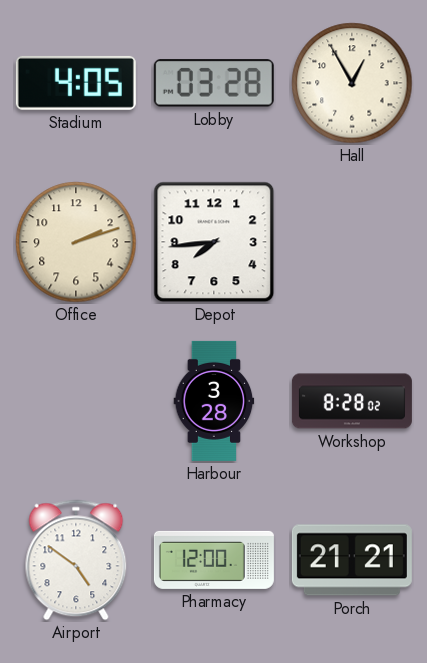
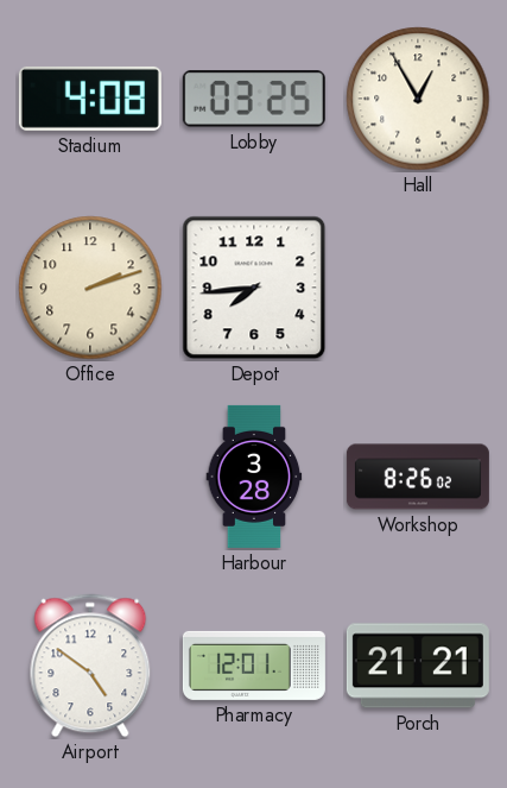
Stadium: 4:05 -> 4:08
Lobby: 03:28 -> 03:25
Workshop: 8:28 -> 8:26
Pharmacy: 12:00 -> 12:01
